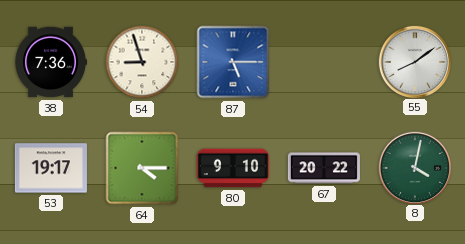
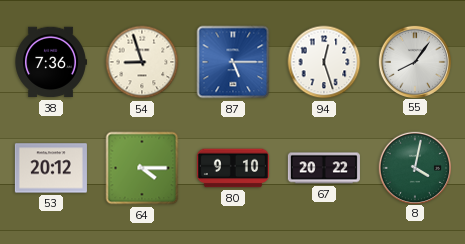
94: none -> 12:27
55: 8:09 -> 8:06
53: 19:17 -> 20:12
